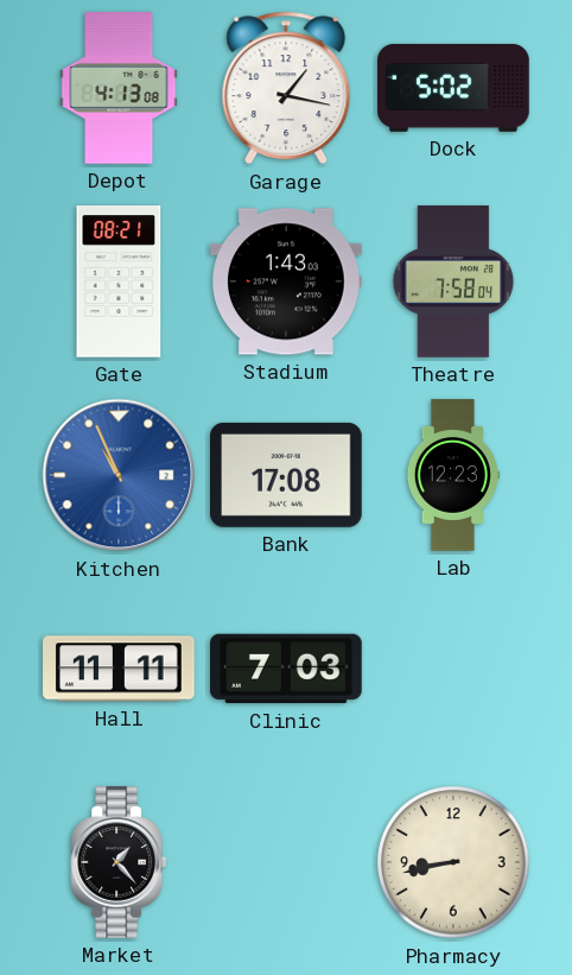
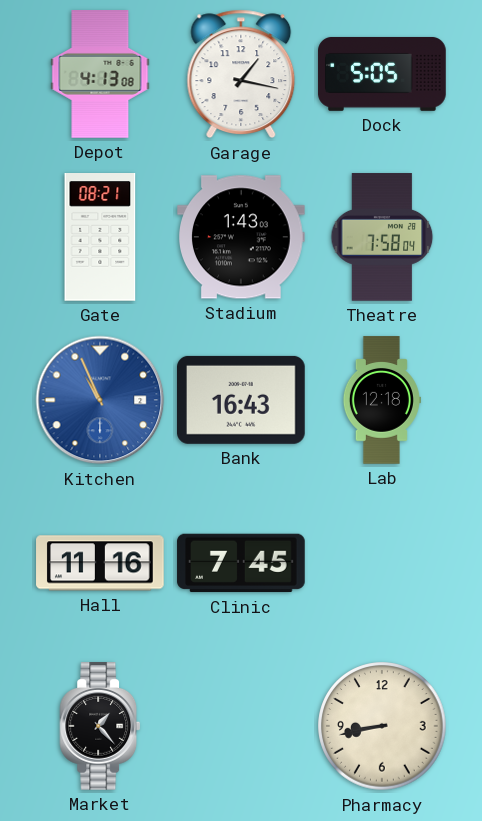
Dock: 5:02 -> 5:05
Bank: 17:08 -> 16:43
Lab: 12:23 -> 12:18
Hall: 11:11 -> 11:16
Clinic: 7:03 -> 7:45
